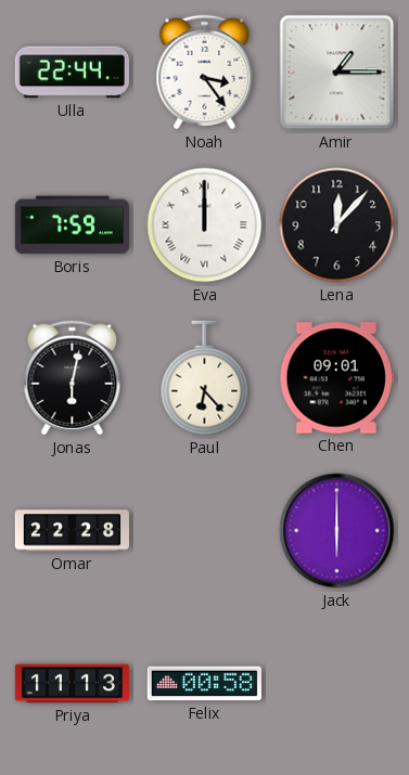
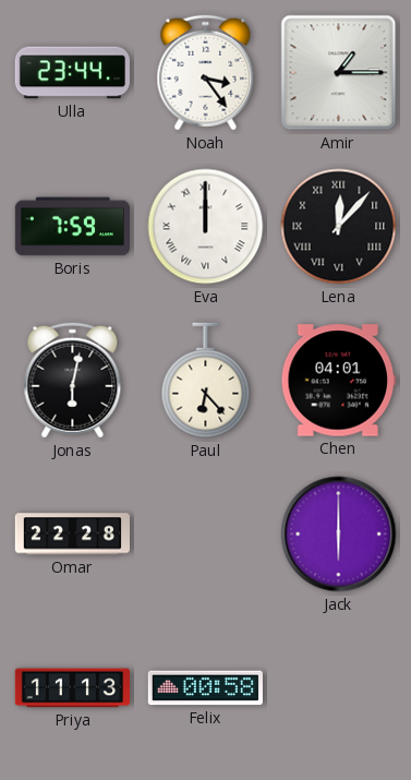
Ulla: 22:44 -> 23:44
Lena numerals: Arabic -> Roman
Chen: 09:01 -> 04:01
